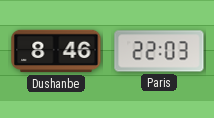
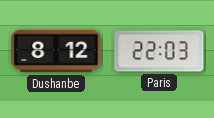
Dushanbe: 8:46 -> 8:12
